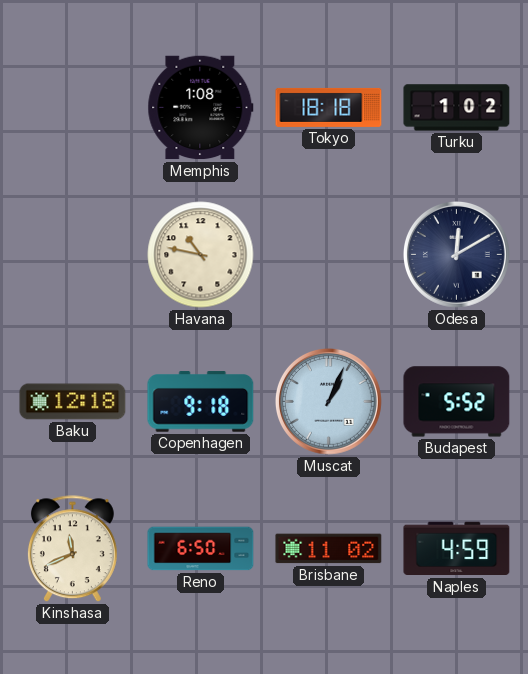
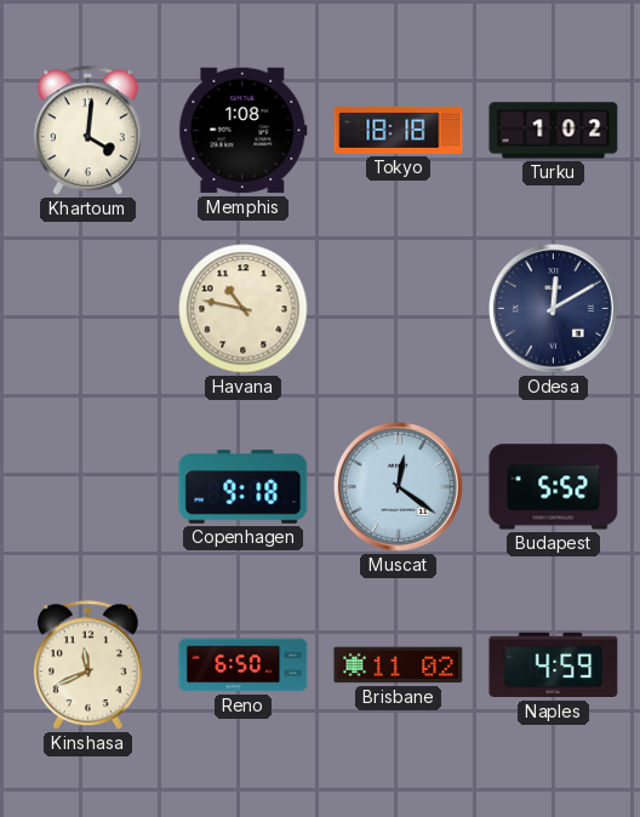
Khartoum: none -> 4:01
Baku: 12:18 -> none
Muscat: 1:04 -> 12:21
